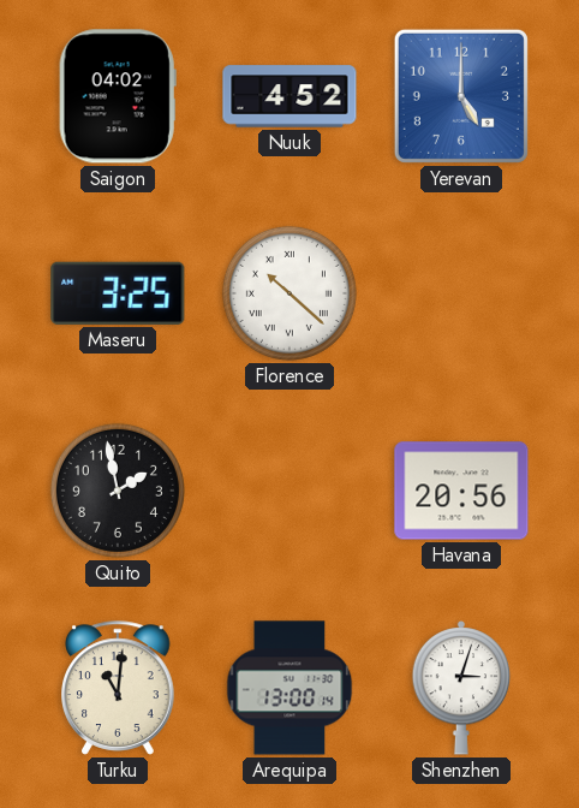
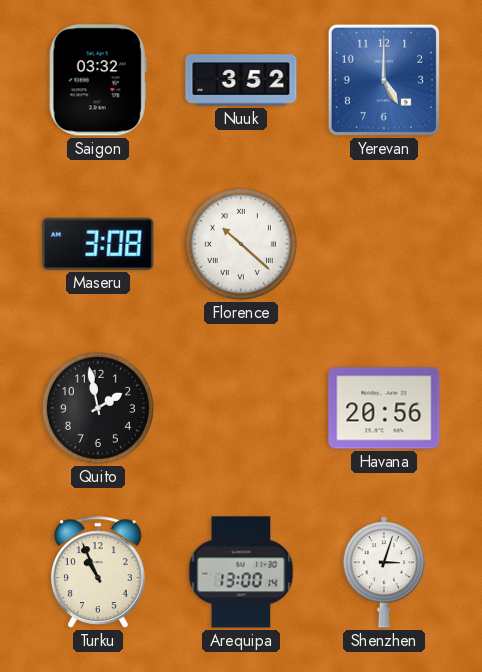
Saigon: 04:02 -> 03:32
Nuuk: 4:52 -> 3:52
Maseru: 3:25 -> 3:08
Turku: 11:01 -> 10:56
